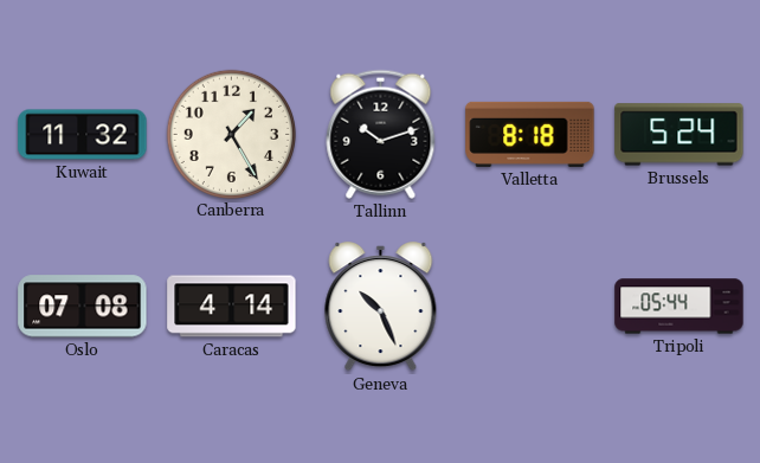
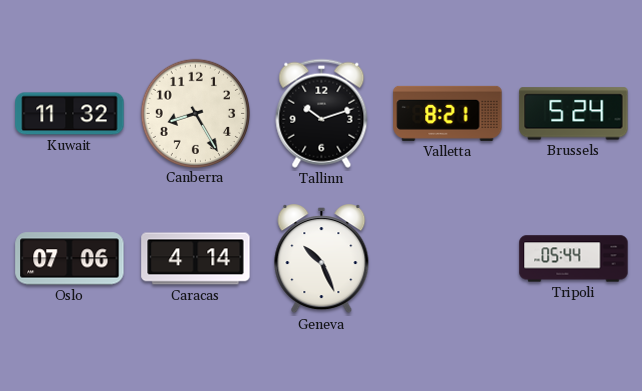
Canberra: 1:25 -> 8:25
Valletta: 8:18 -> 8:21
Oslo: 07:08 -> 07:06
